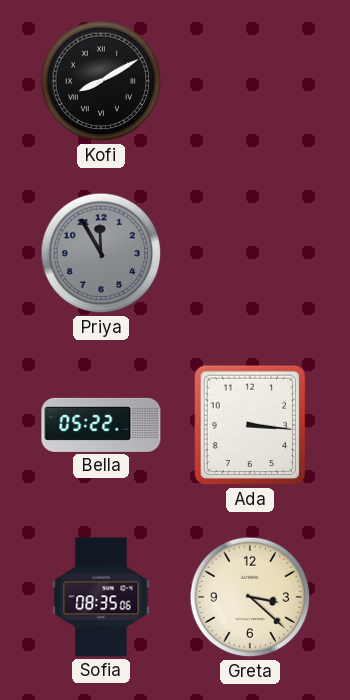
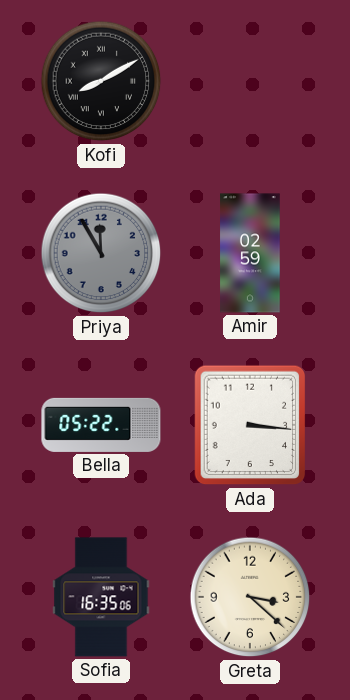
Amir: none -> 02:59
Sofia: 08:35 -> 16:35
